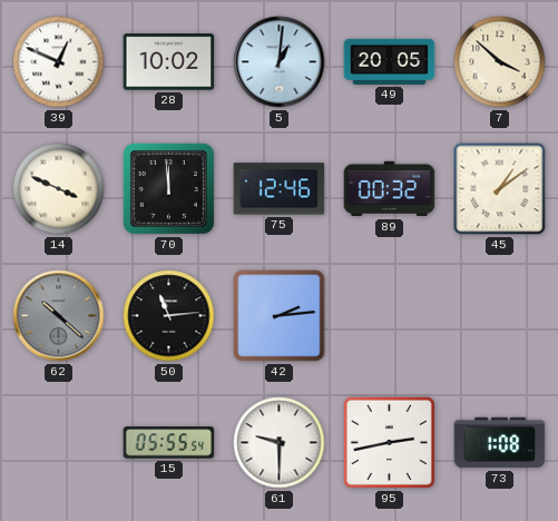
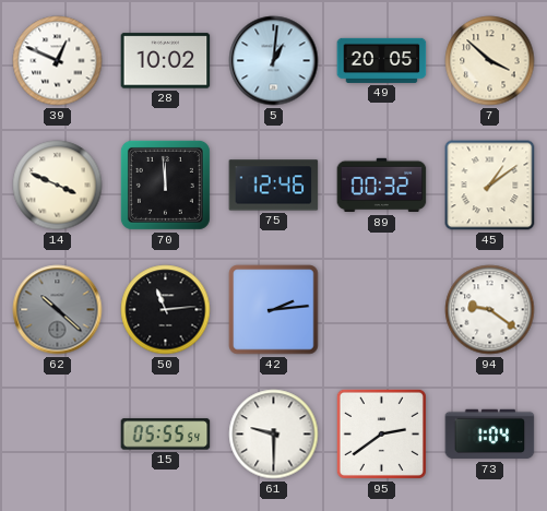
94: none -> 9:21
95: 2:43 -> 2:39
73: 1:08 -> 1:04
